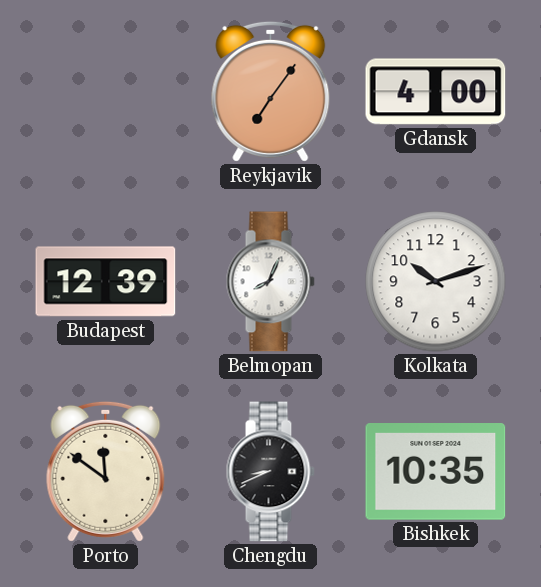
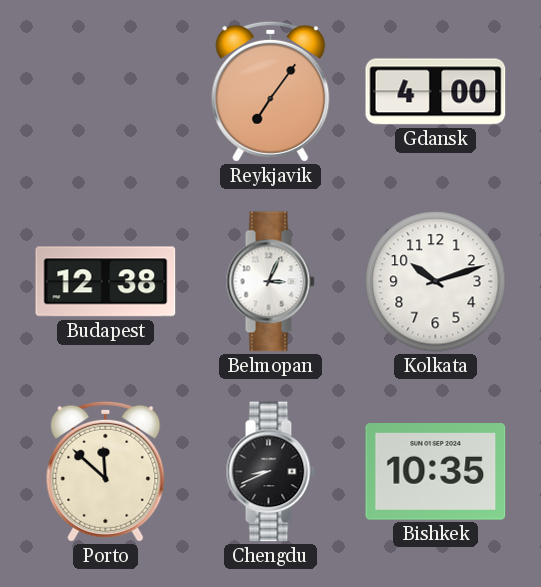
Budapest: 12:39 -> 12:38
Belmopan: 8:04 -> 3:04
Porto: 11:51 -> 11:52
